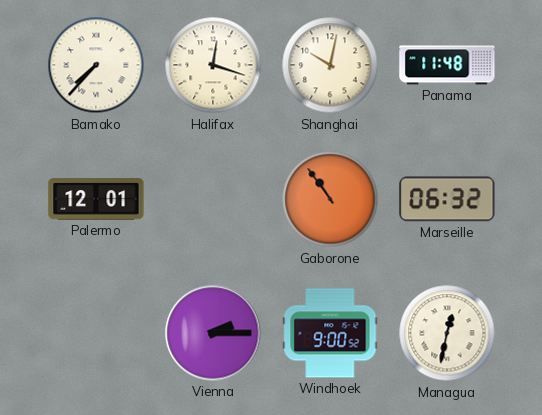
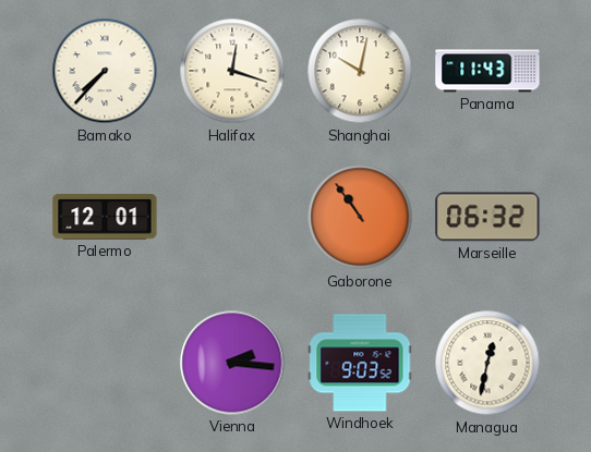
Panama: 11:48 -> 11:43
Vienna: 2:15 -> 2:16
Windhoek: 9:00 -> 9:03
